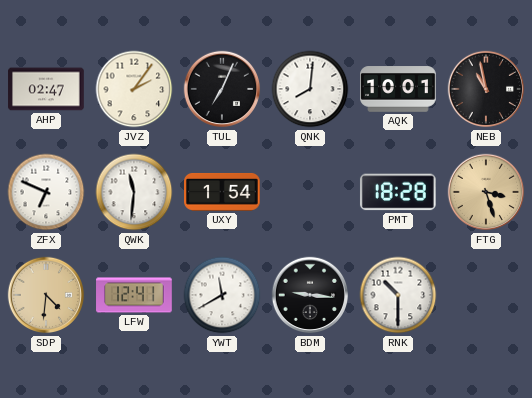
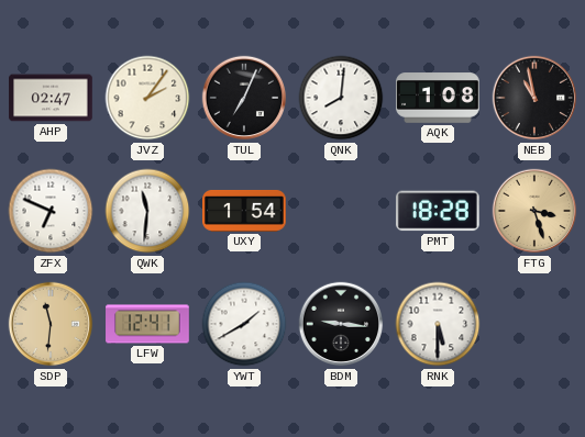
AQK: 10:01 -> 1:08
SDP: 4:31 -> 11:31
YWT: 11:40 -> 1:40
RNK: 10:30 -> 5:30
